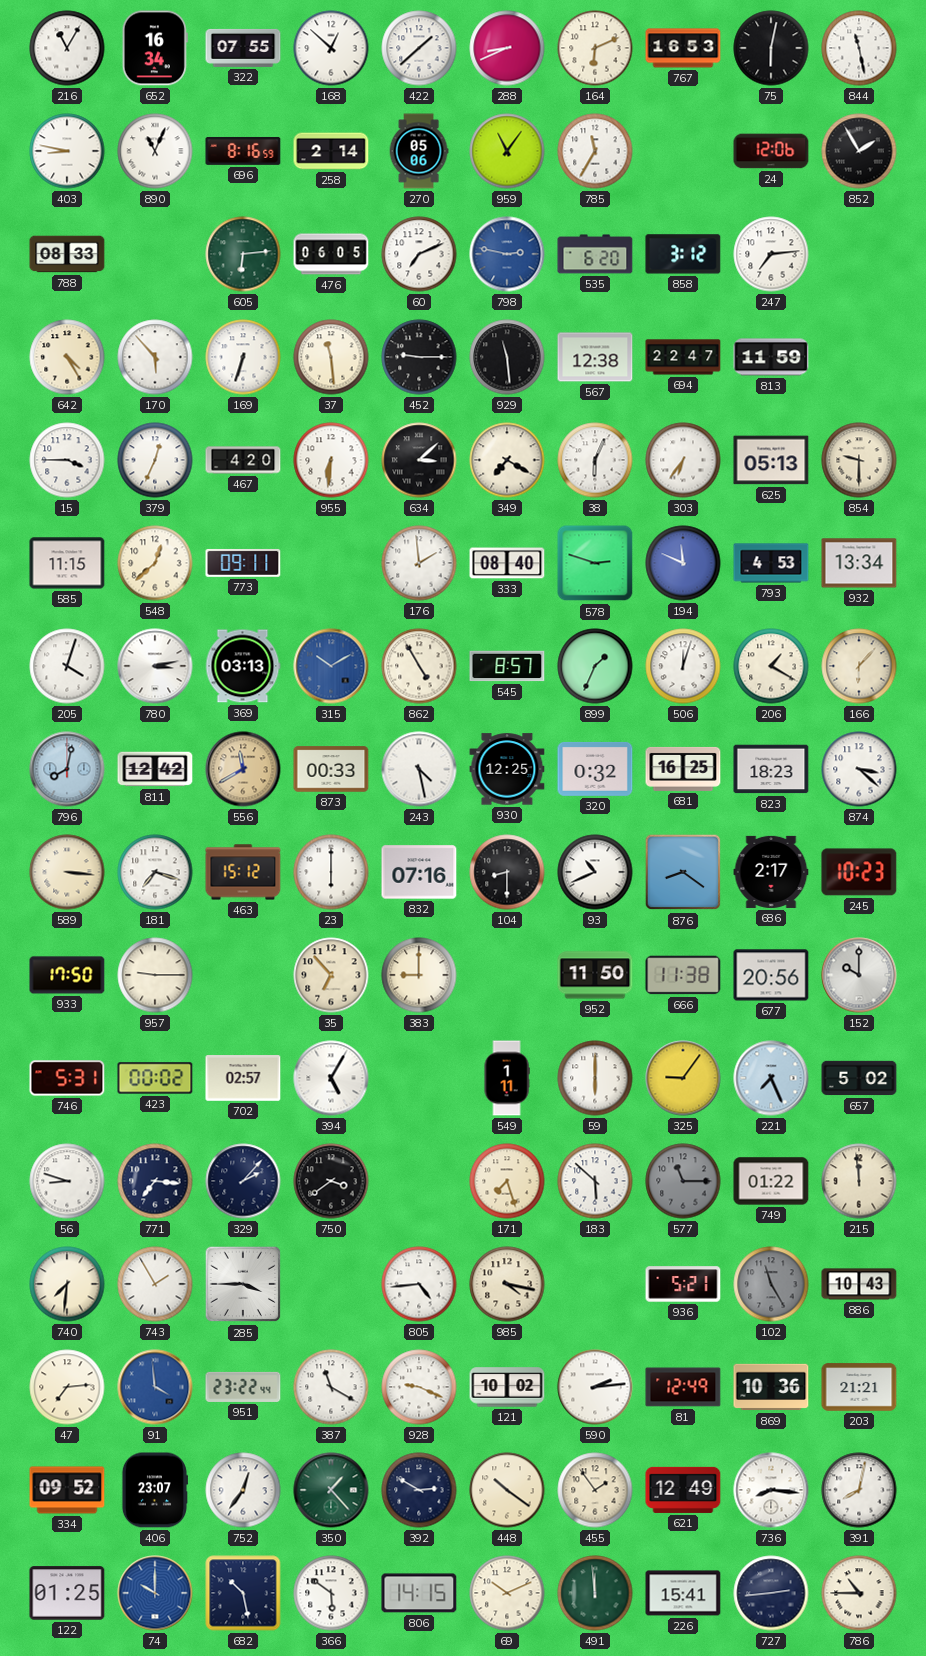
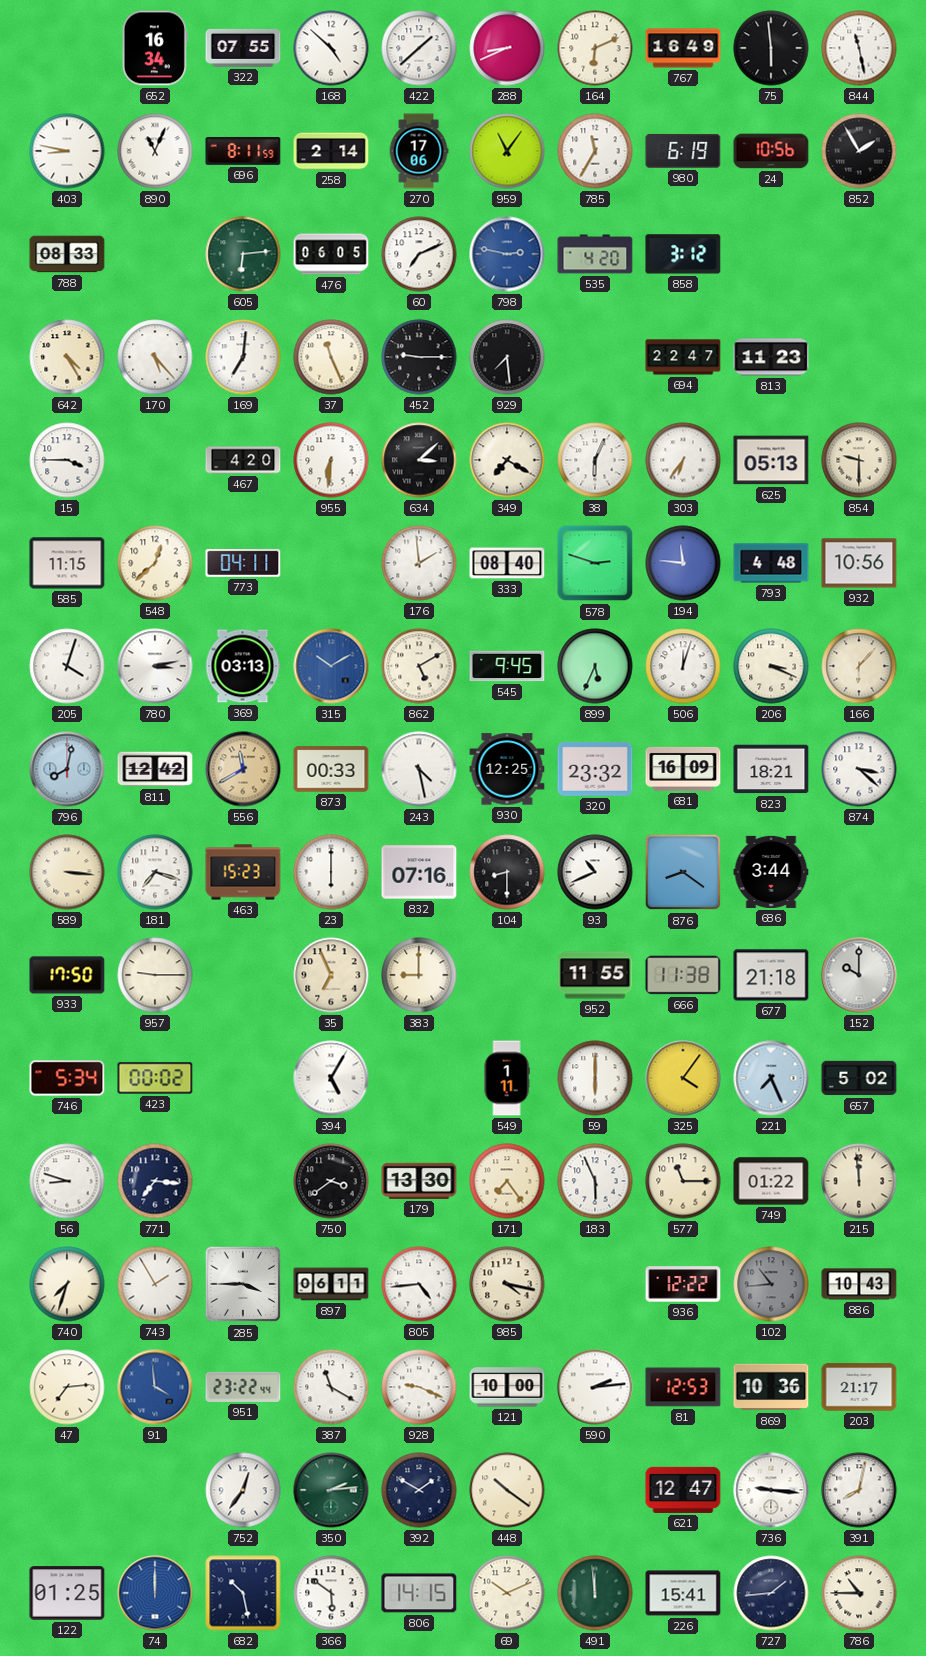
216: 11:05 -> none
168: 12:52 -> 4:52
767: 16:53 -> 16:49
75: 6:02 -> 5:59
696: 8:16 -> 8:11
270: 05:06 -> 17:06
980: none -> 6:19
24: 12:06 -> 10:56
535: 6:20 -> 4:20
247: 7:14 -> none
170: 5:53 -> 5:23
169: 6:33 -> 7:01
37: 11:29 -> 11:26
929: 11:29 -> 7:29
567: 12:38 -> none
813: 11:59 -> 11:23
379: 12:34 -> none
773: 09:11 -> 04:11
194: 11:49 -> 11:46
793: 4:53 -> 4:48
932: 13:34 -> 10:56
862: 4:55 -> 5:10
545: 8:57 -> 9:45
899: 1:34 -> 5:34
206: 1:20 -> 3:19
320: 0:32 -> 23:32
681: 16:25 -> 16:09
823: 18:23 -> 18:21
463: 15:12 -> 15:23
686: 2:17 -> 3:44
245: 10:23 -> none
35: 6:53 -> 6:56
952: 11:50 -> 11:55
677: 20:56 -> 21:18
746: 5:31 -> 5:34
702: 02:57 -> none
325: 9:06 -> 4:06
329: 2:07 -> none
179: none -> 13:30
171: 7:27 -> 7:24
183: 5:52 -> 5:56
577 dial: grey -> cream
740: 7:31 -> 7:33
897: none -> 06:11
936: 5:21 -> 12:22
102: 11:25 -> 10:44
121: 10:02 -> 10:00
81: 12:49 -> 12:53
203: 21:21 -> 21:17
334: 09:52 -> none
406: 23:07 -> none
350: 1:23 -> 2:14
392: 2:50 -> 1:50
455: 1:54 -> none
621: 12:49 -> 12:47
736: 8:16 -> 9:16
74: 10:00 -> 12:00
727: 2:44 -> 1:44
